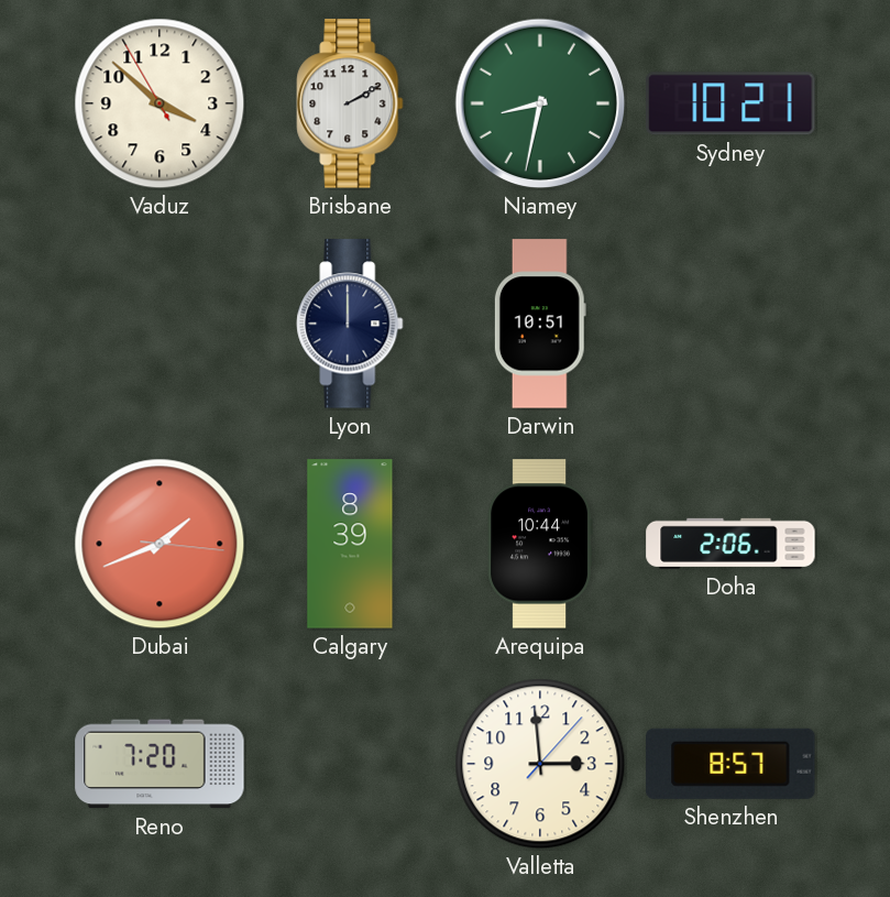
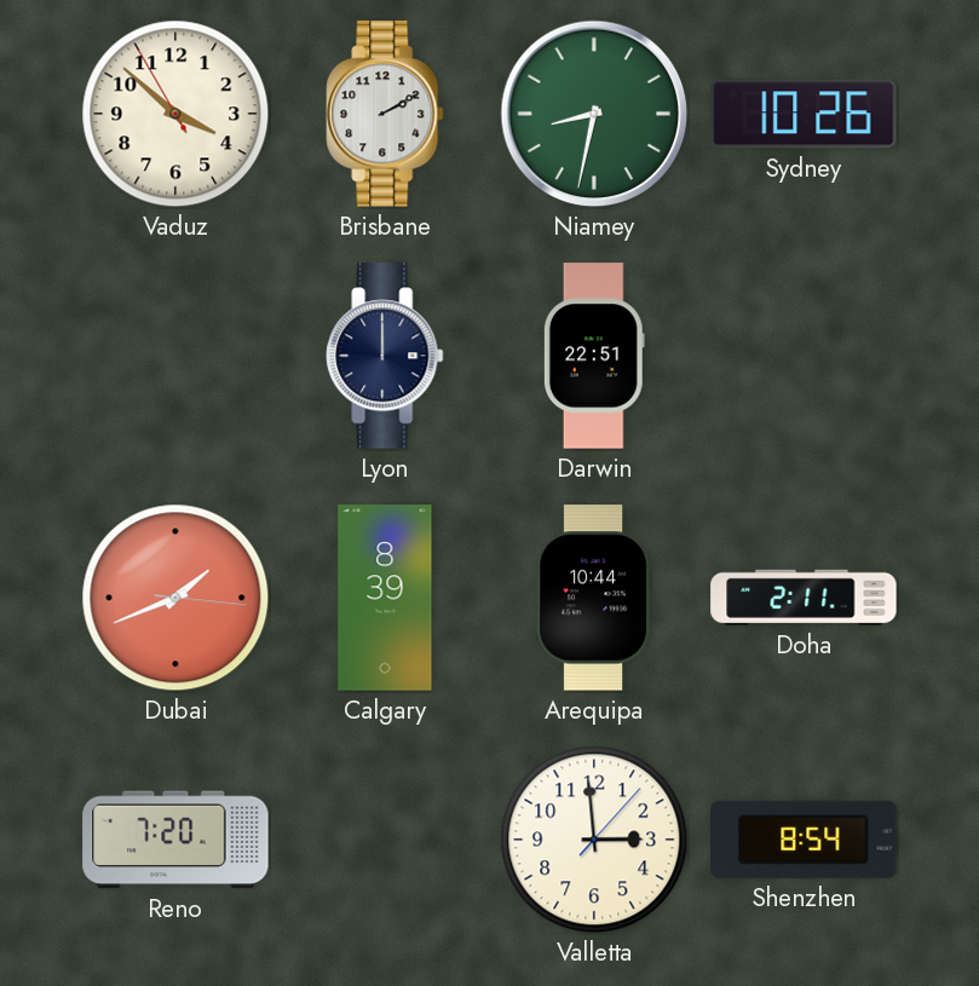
Sydney: 10:21 -> 10:26
Darwin: 10:51 -> 22:51
Doha: 2:06 -> 2:11
Shenzhen: 8:57 -> 8:54
